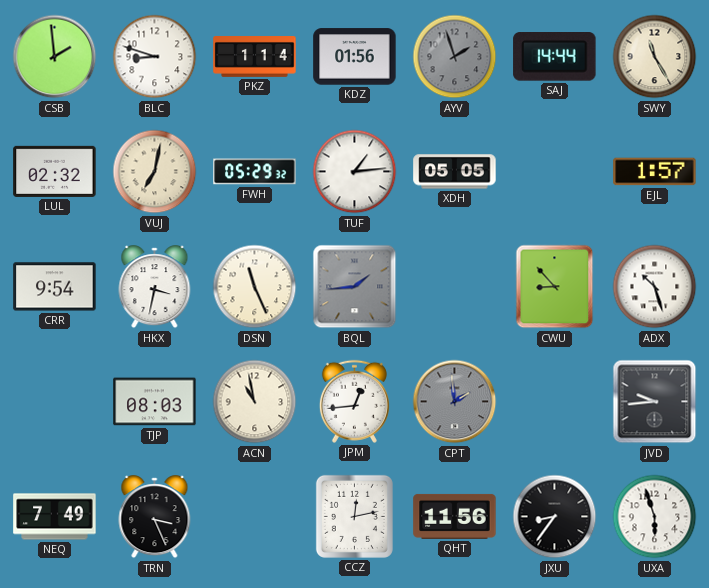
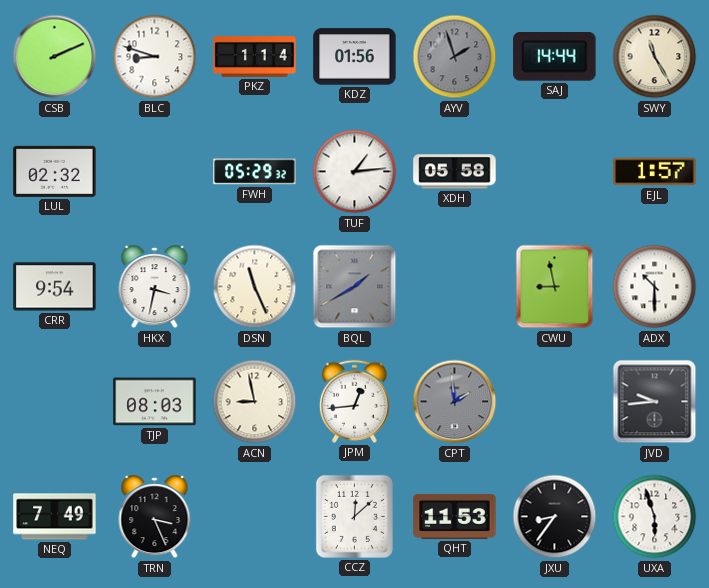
CSB: 1:59 -> 2:11
VUJ: 7:02 -> none
XDH: 05:05 -> 05:58
BQL: 1:44 -> 1:40
CWU: 8:53 -> 8:58
ADX: 10:27 -> 10:30
ACN: 10:58 -> 8:58
CCZ: 12:13 -> 12:08
QHT: 11:56 -> 11:53
